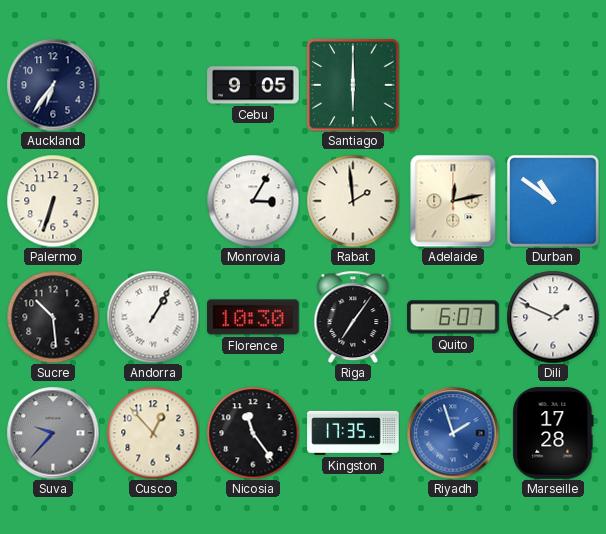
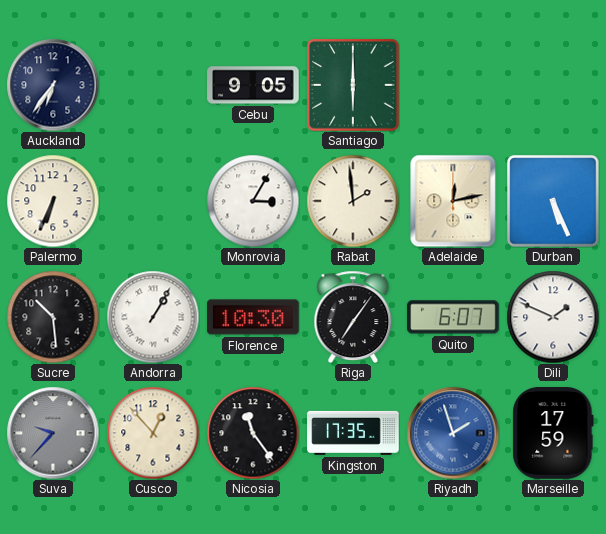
Palermo: 6:33 -> 6:34
Durban: 10:51 -> 5:26
Marseille: 17:28 -> 17:59
